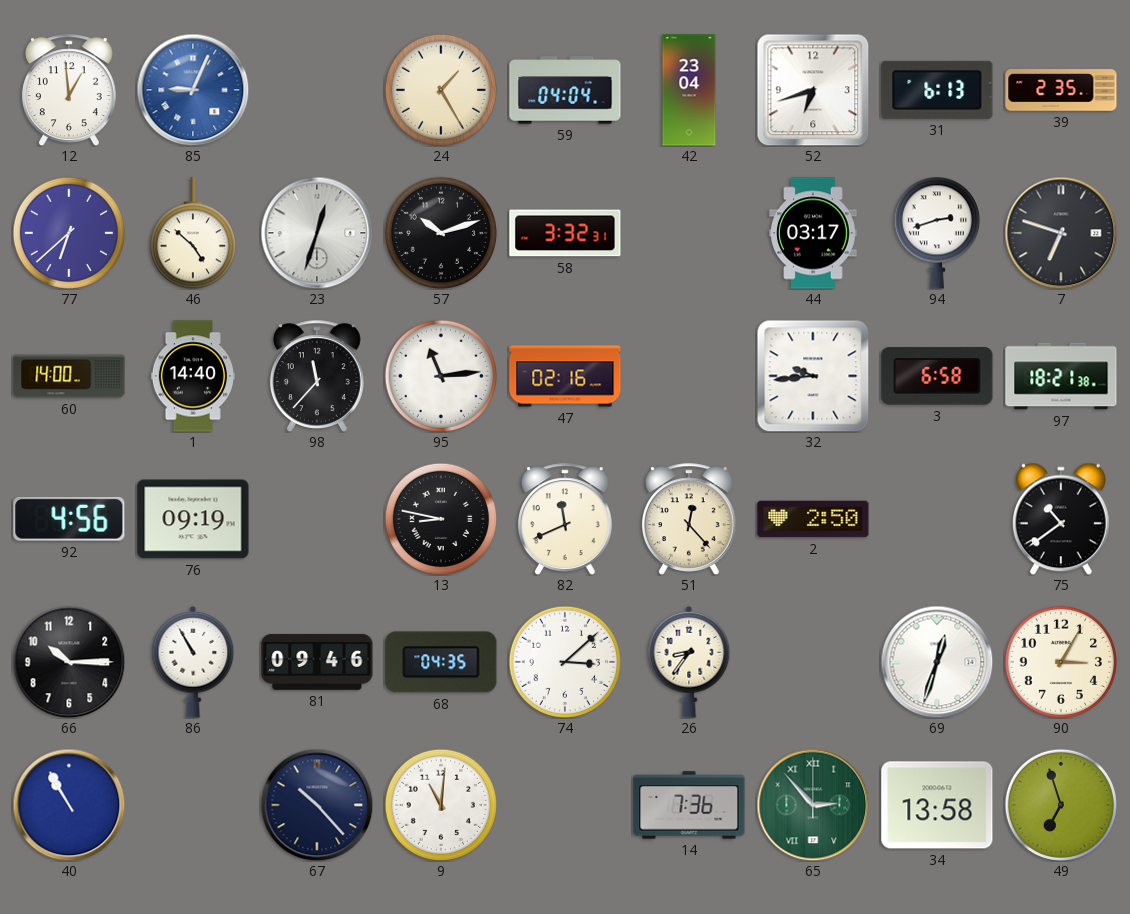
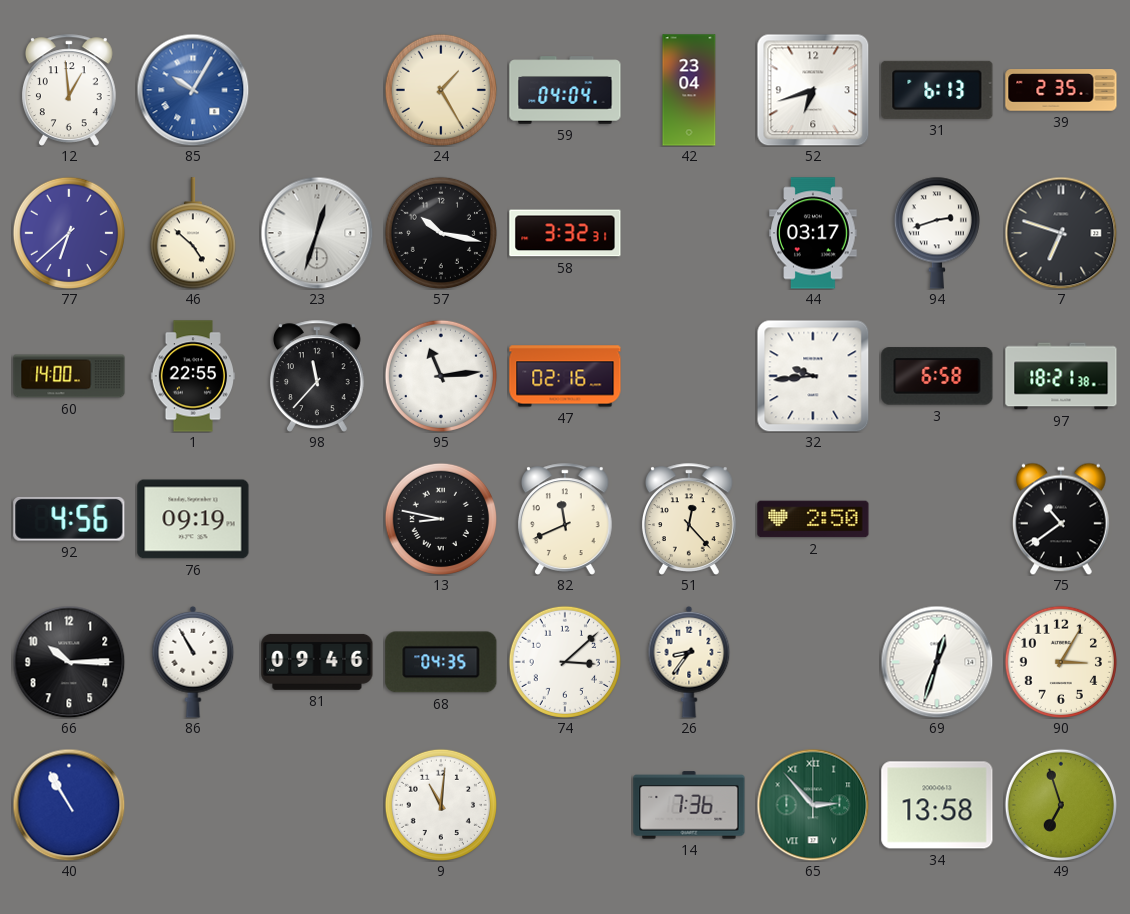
85: 9:04 -> 10:05
57: 10:12 -> 10:17
1: 14:40 -> 22:55
67: 10:23 -> none
